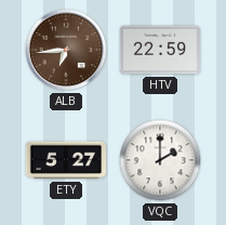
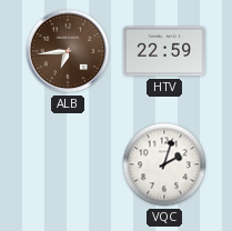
ETY: 5:27 -> none
VQC: 2:00 -> 2:03
